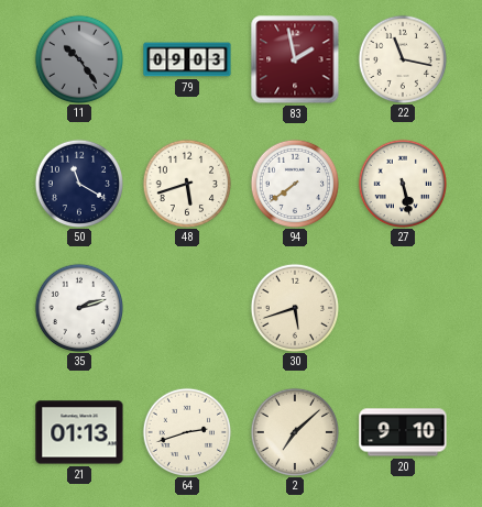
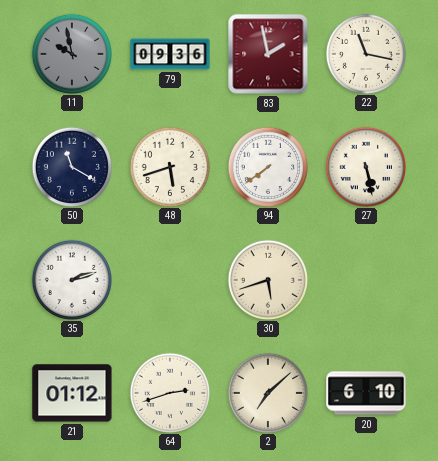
11: 10:24 -> 9:58
79: 09:03 -> 09:36
21: 01:13 -> 01:12
20: 9:10 -> 6:10
